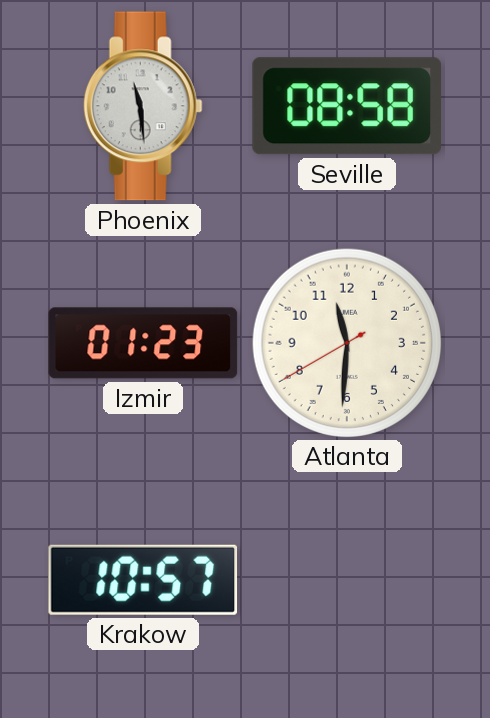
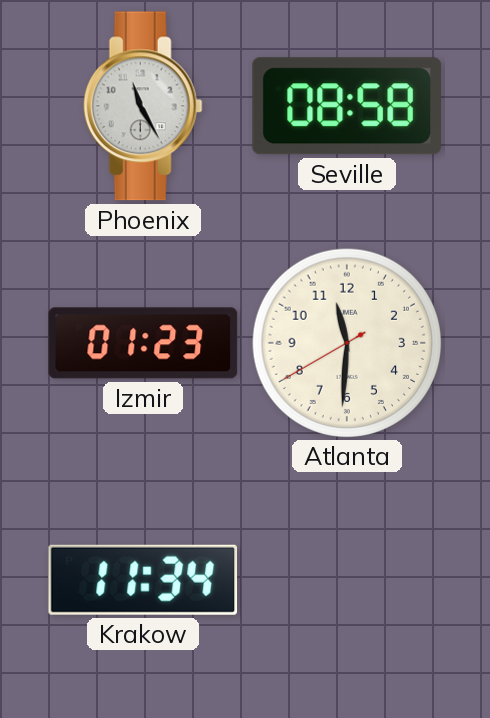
Phoenix: 11:29 -> 11:25
Krakow: 10:57 -> 11:34
